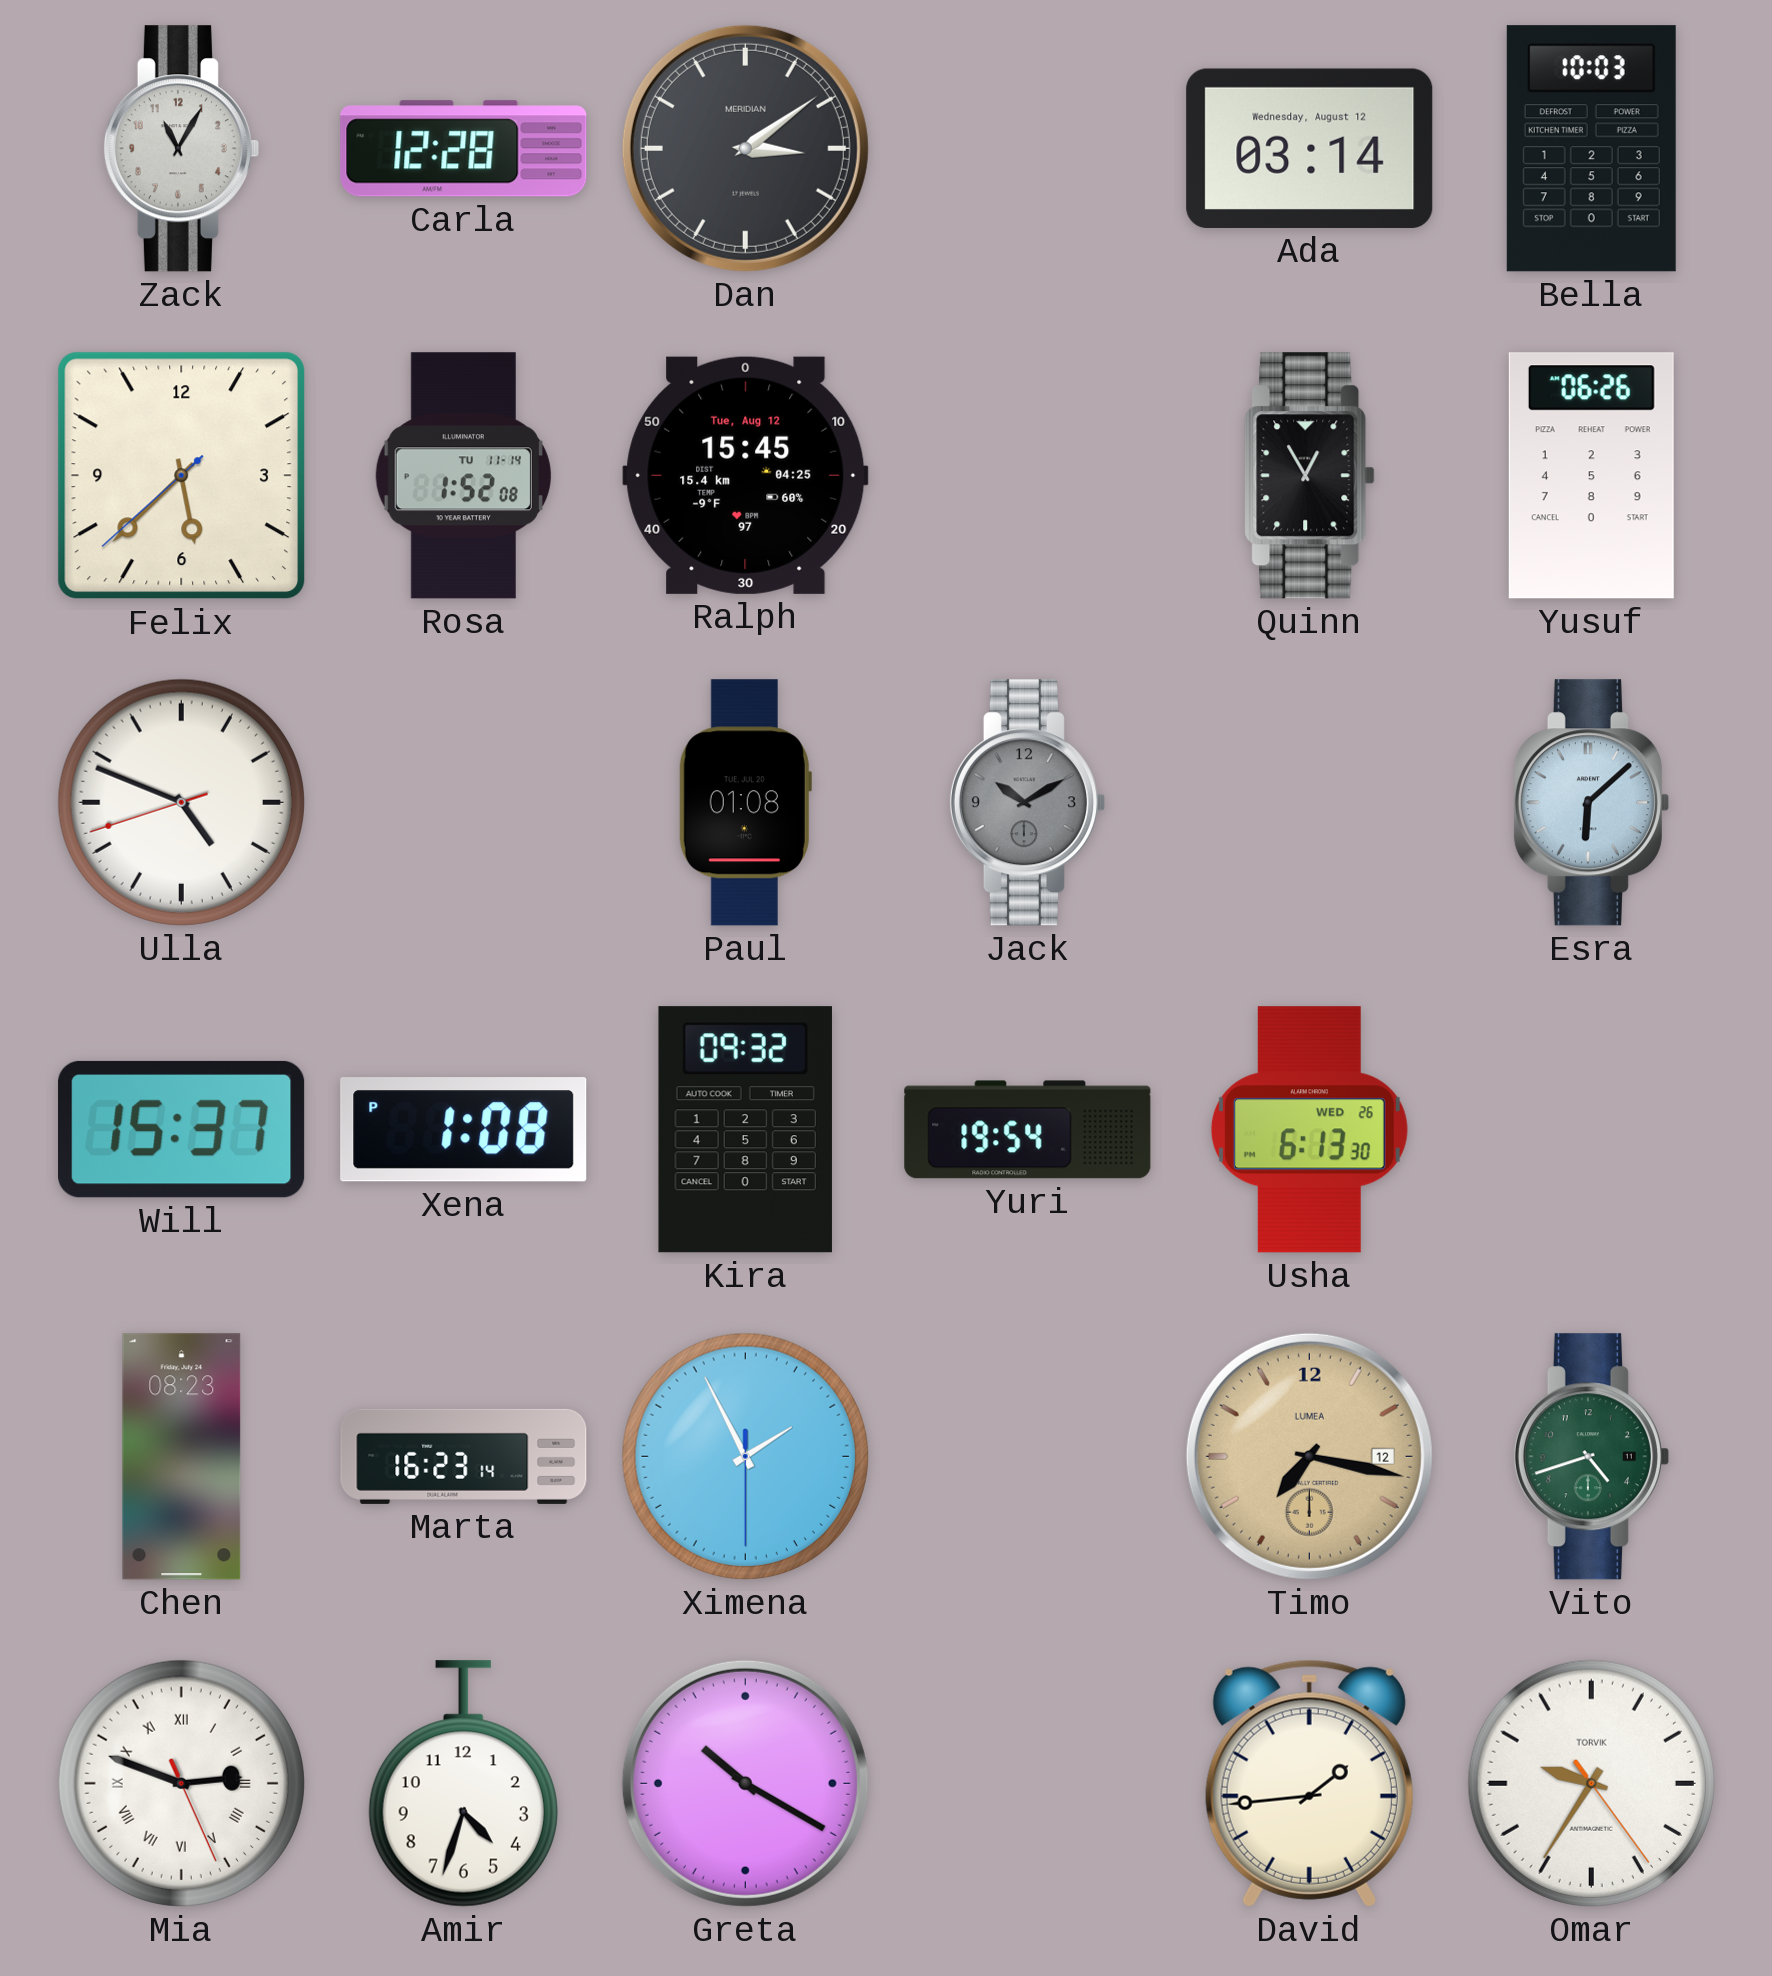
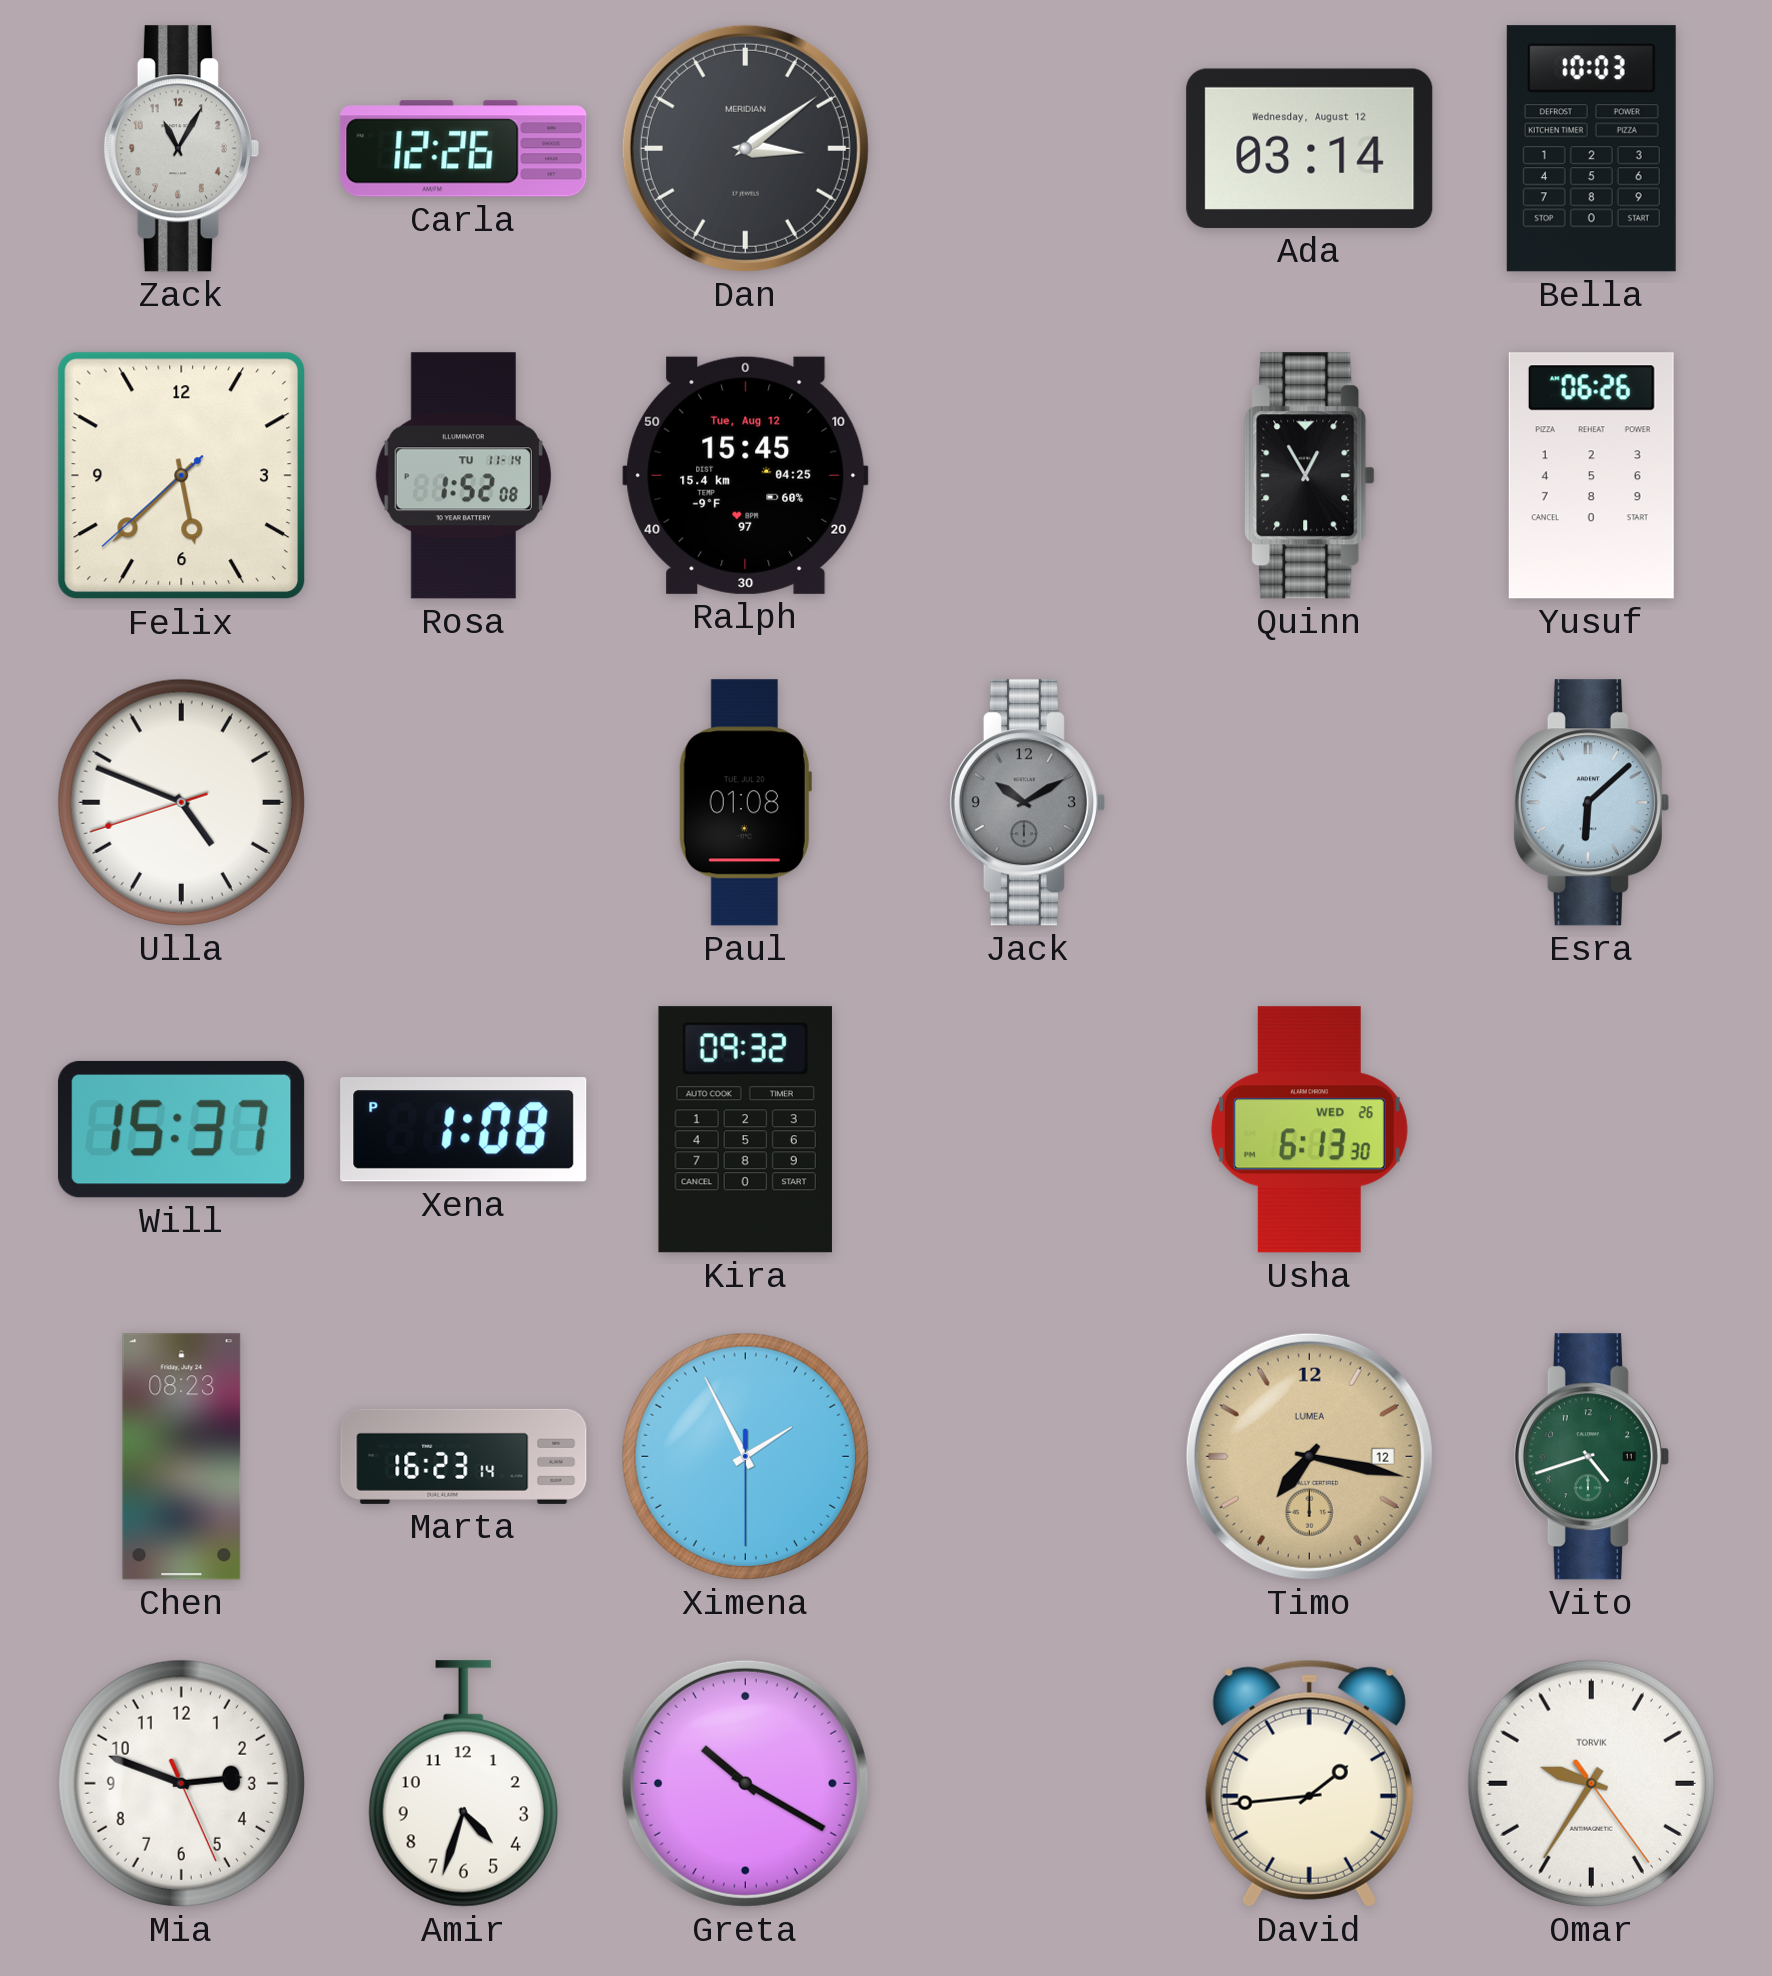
Carla: 12:28 -> 12:26
Yuri: 19:54 -> none
Mia numerals: Roman -> Arabic
